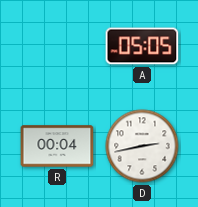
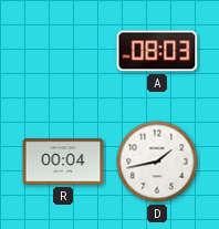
A: 05:05 -> 08:03
D: 2:43 -> 1:43
